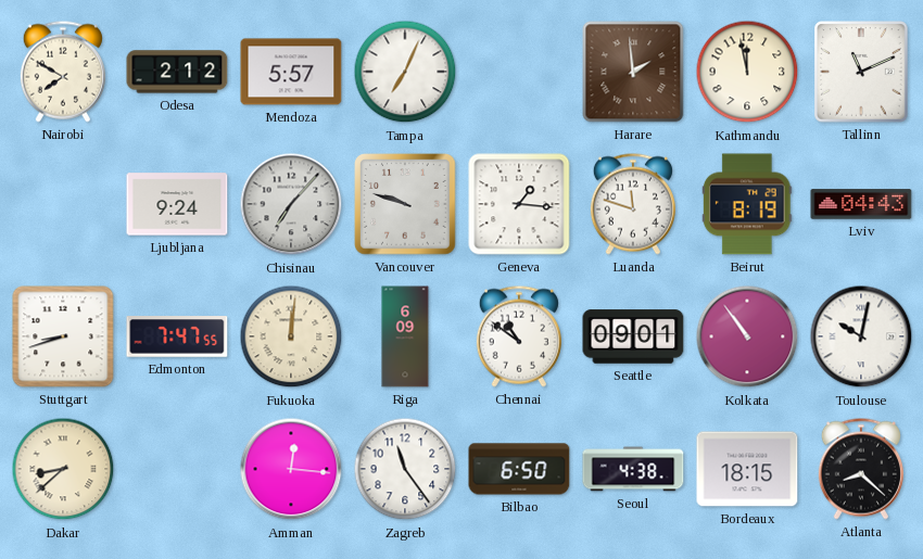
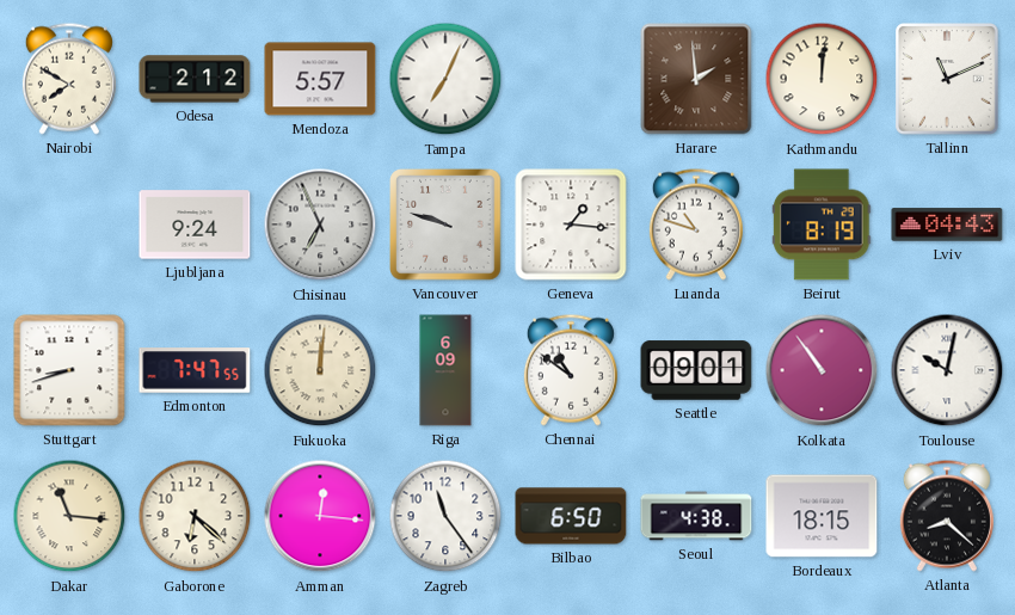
Kathmandu: 11:58 -> 12:01
Chisinau: 7:07 -> 6:56
Luanda: 11:48 -> 10:48
Dakar: 8:38 -> 11:16
Gaborone: none -> 6:22
